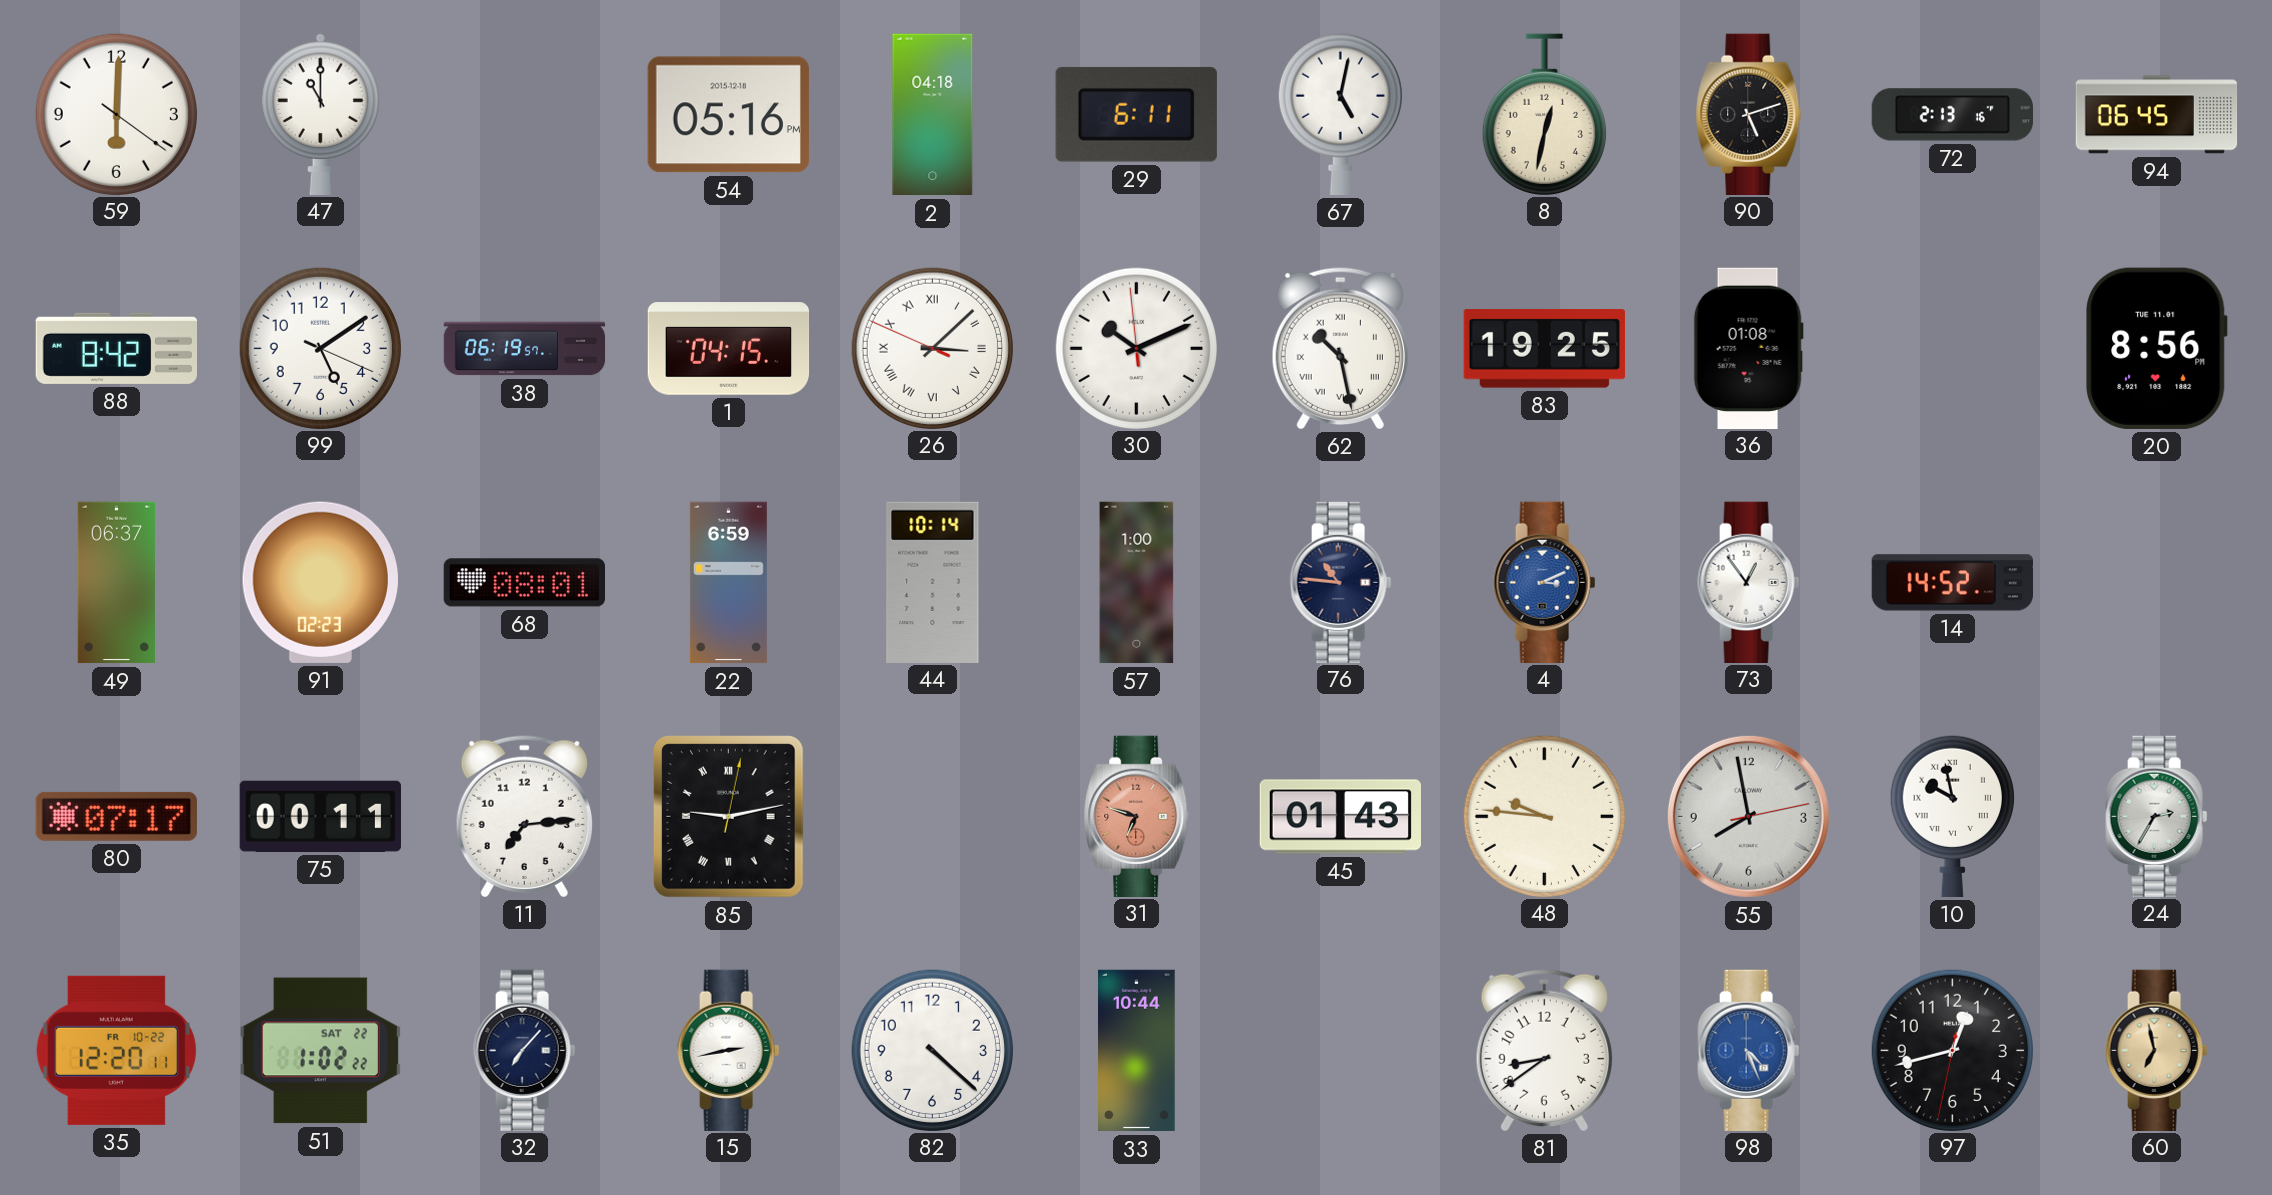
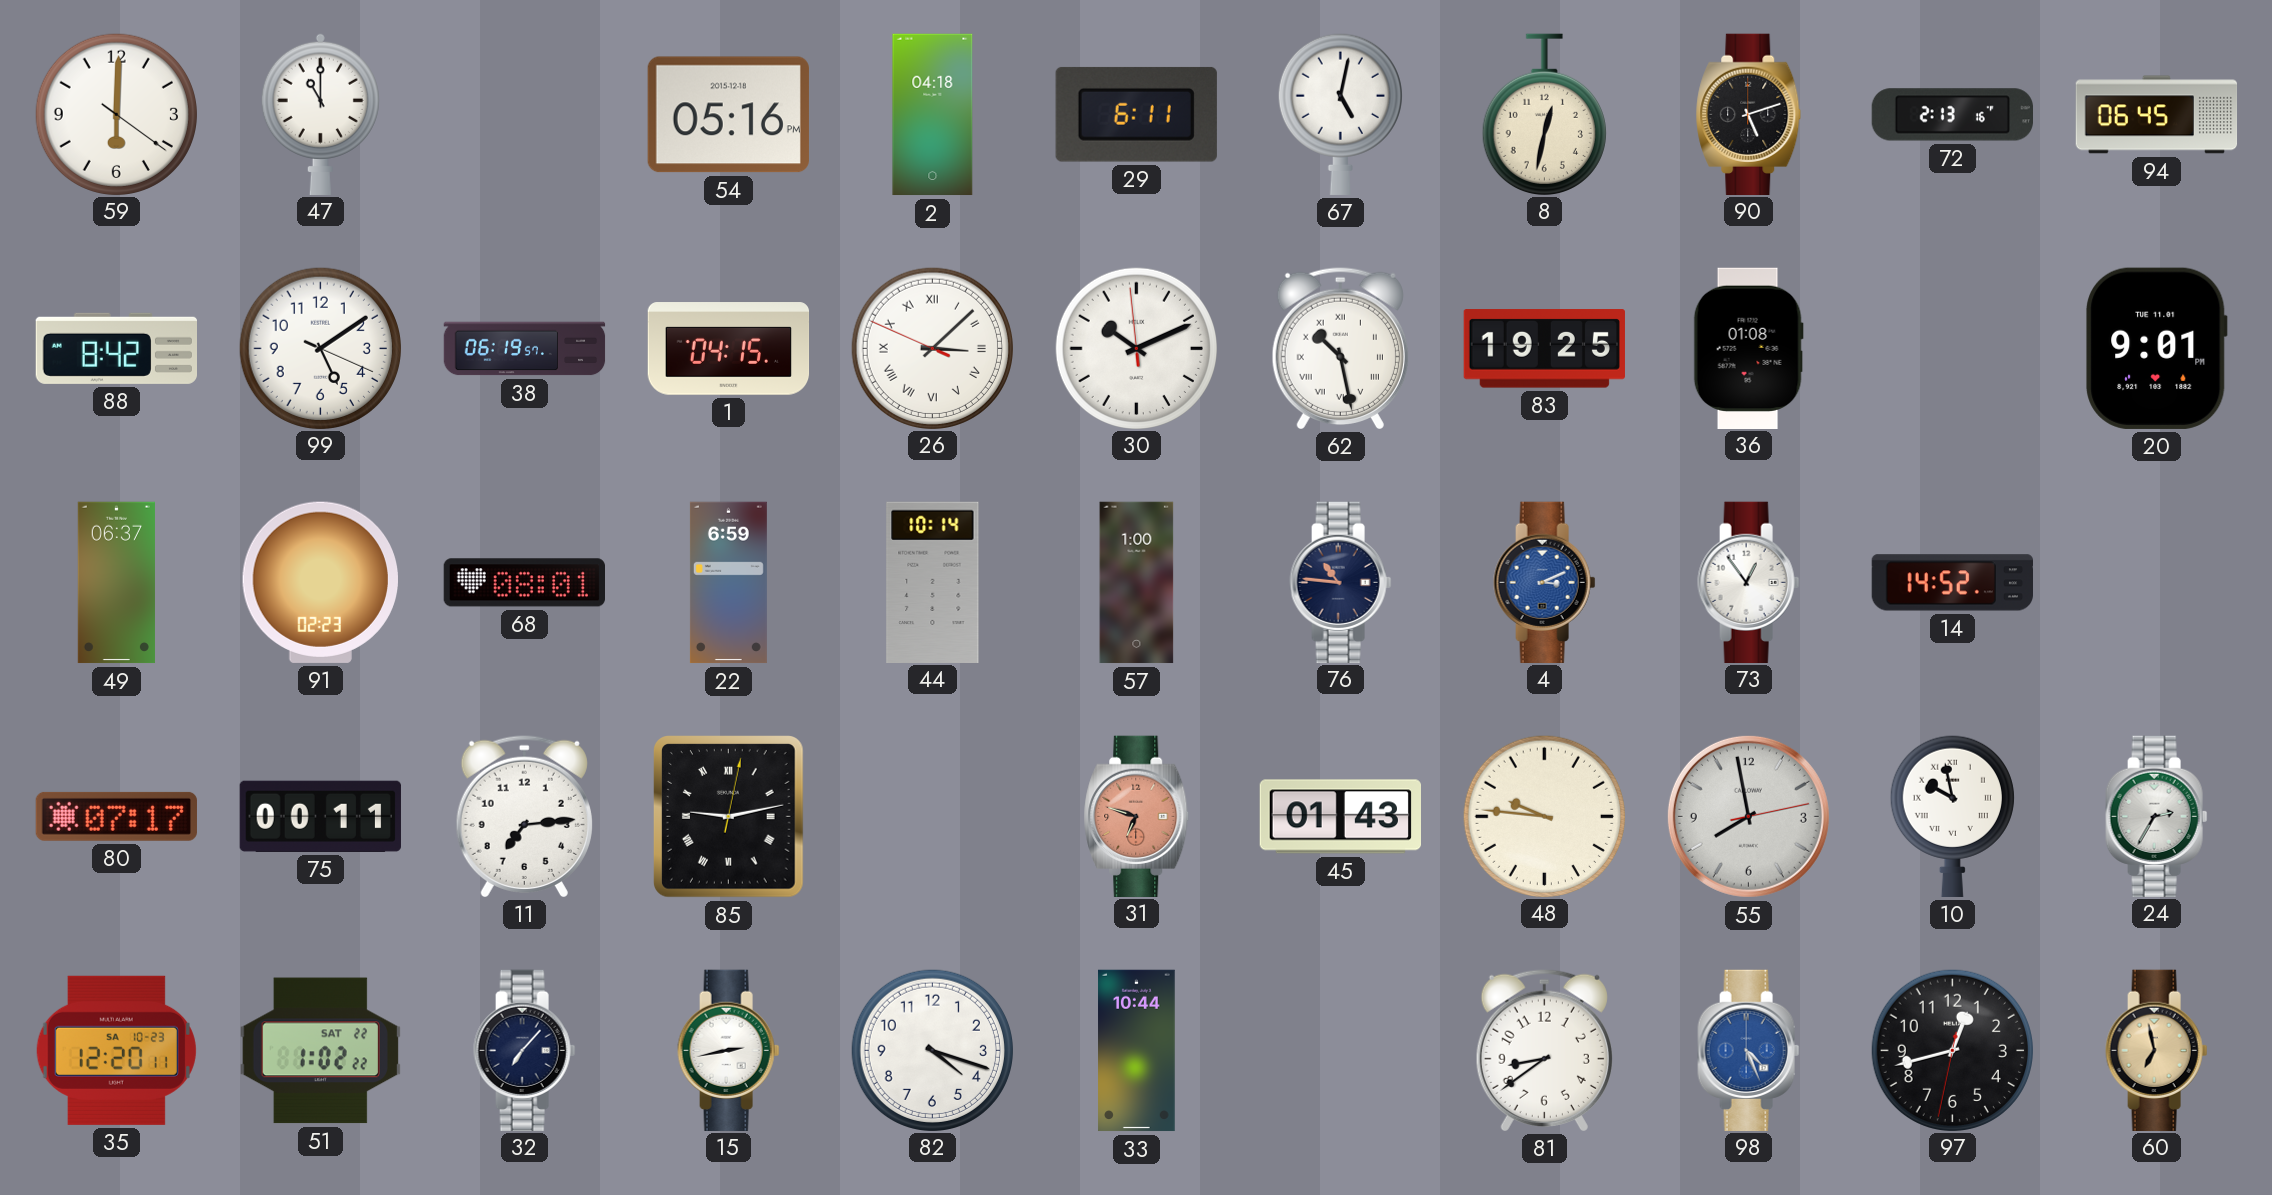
20: 8:56 -> 9:01
35 date: FR 10-22 -> SA 10-23
82: 4:22 -> 4:18
